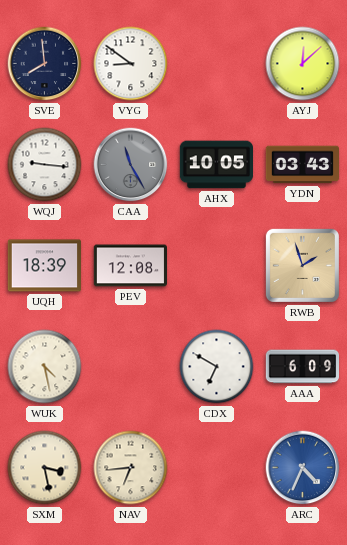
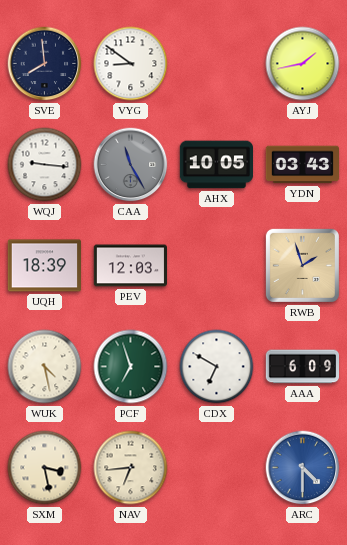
AYJ: 12:08 -> 1:43
PEV: 12:08 -> 12:03
PCF: none -> 6:57
ARC: 4:34 -> 4:30
